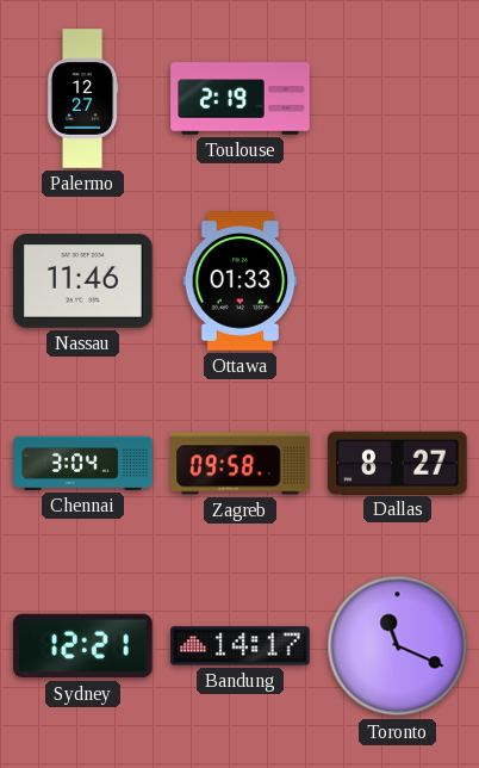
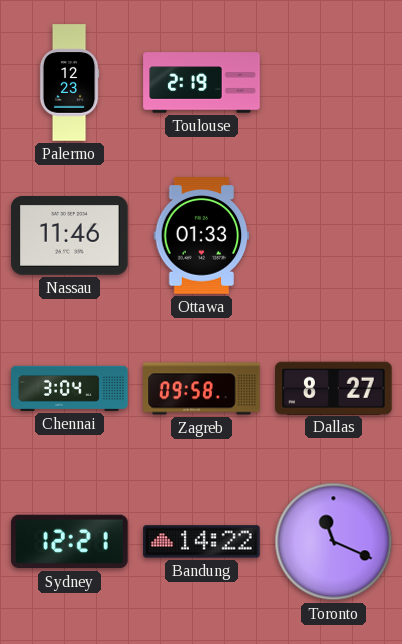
Palermo: 12:27 -> 12:23
Bandung: 14:17 -> 14:22
